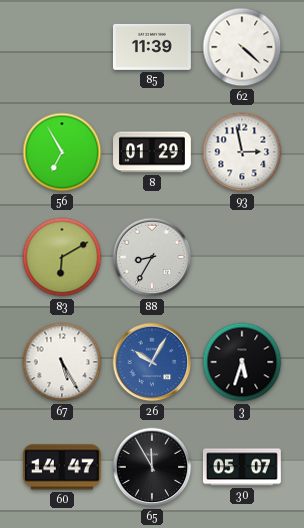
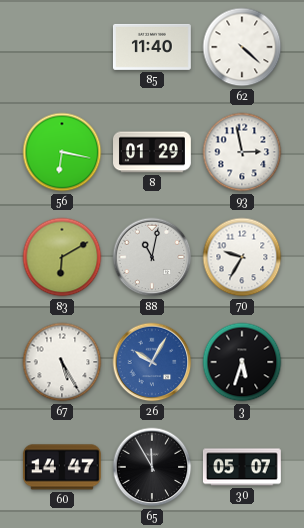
85: 11:39 -> 11:40
56: 6:55 -> 6:17
88: 8:35 -> 11:02
70: none -> 9:35
